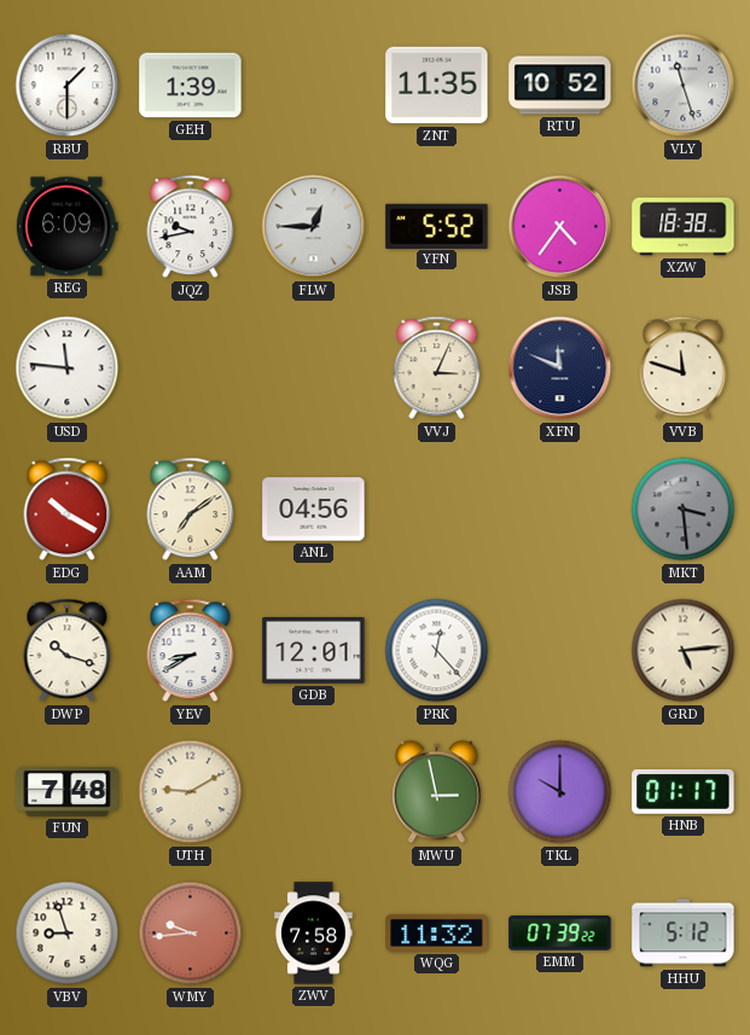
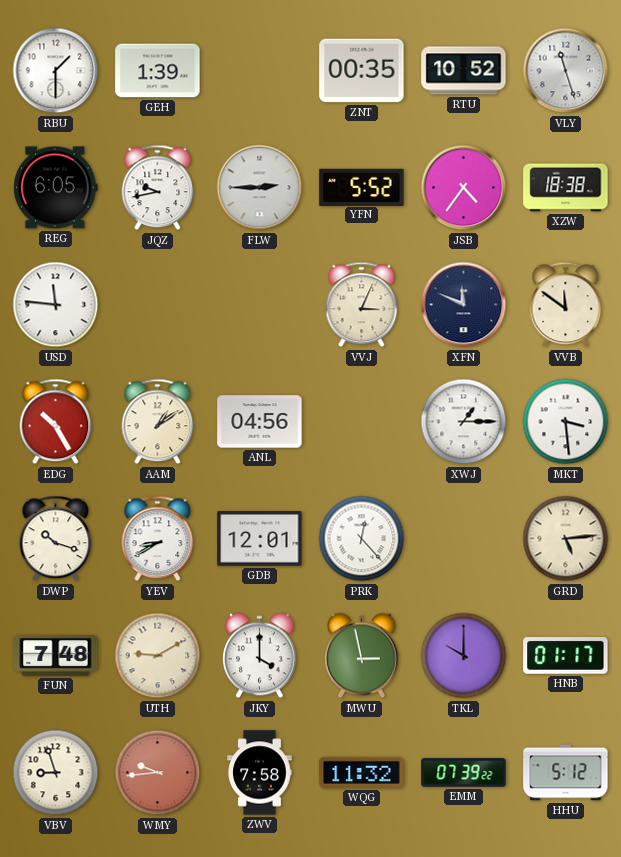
ZNT: 11:35 -> 00:35
REG: 6:09 -> 6:05
FLW: 12:45 -> 2:45
VVB: 11:48 -> 11:51
EDG: 10:20 -> 10:25
AAM: 7:09 -> 1:09
XWJ: none -> 1:15
MKT dial: grey -> white
JKY: none -> 4:00
